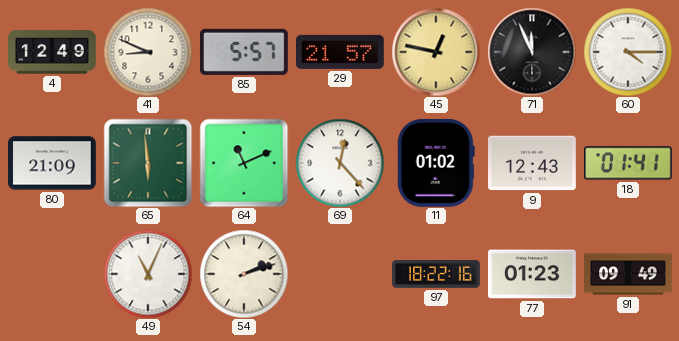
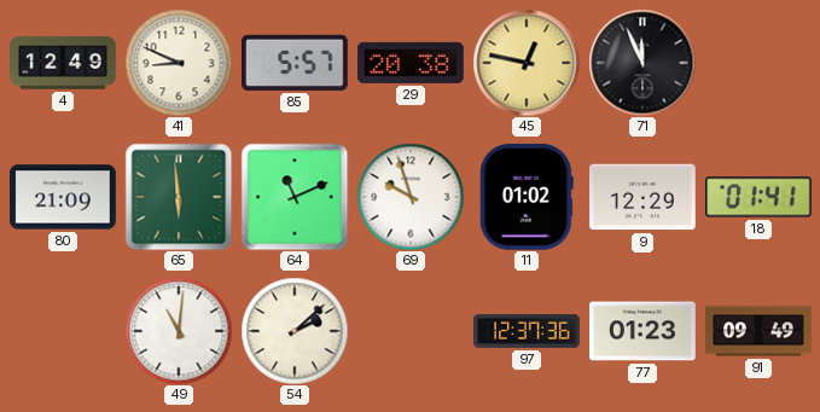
29: 21:57 -> 20:38
60: 4:15 -> none
69: 12:23 -> 9:57
9: 12:43 -> 12:29
49: 11:04 -> 11:01
54: 2:12 -> 2:08
97: 18:22 -> 12:37
